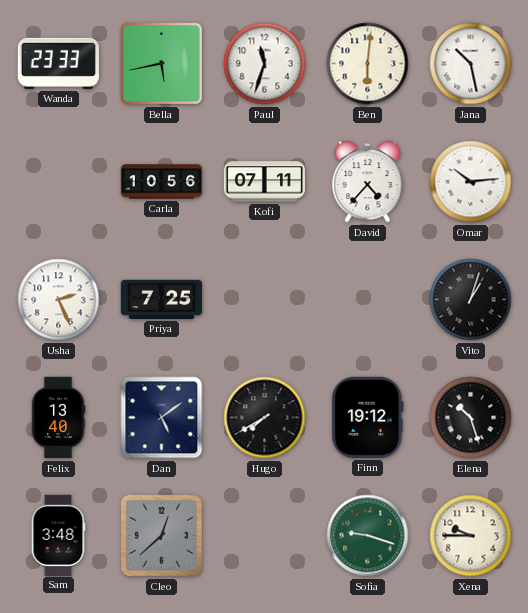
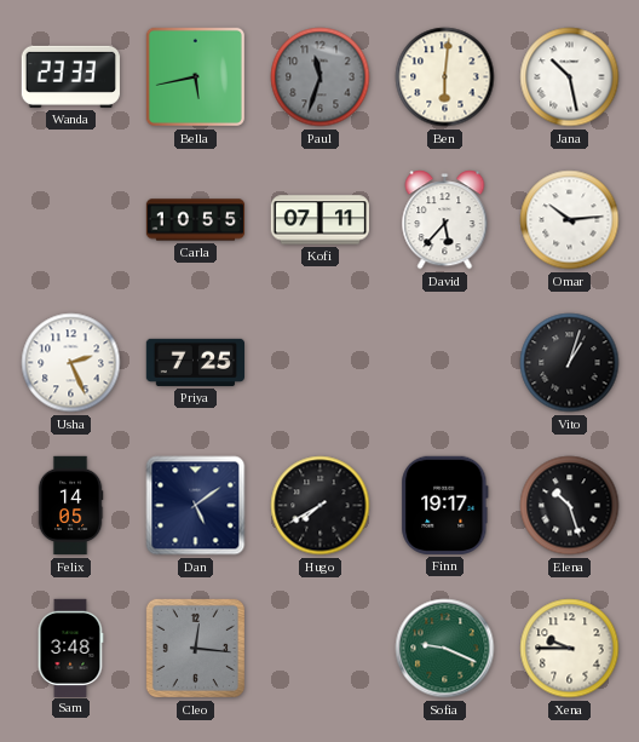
Paul dial: white -> grey
Carla: 10:56 -> 10:55
David: 4:37 -> 5:37
Felix: 13:40 -> 14:05
Finn: 19:12 -> 19:17
Cleo: 12:38 -> 12:16
Sofia: 9:18 -> 9:19
